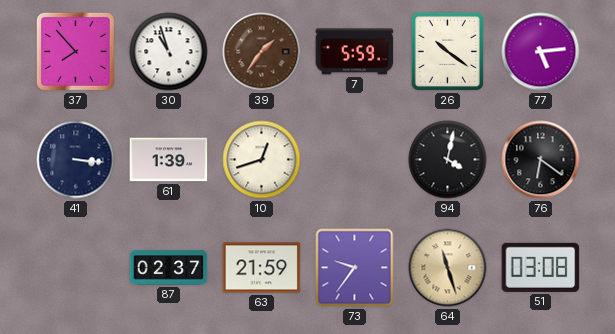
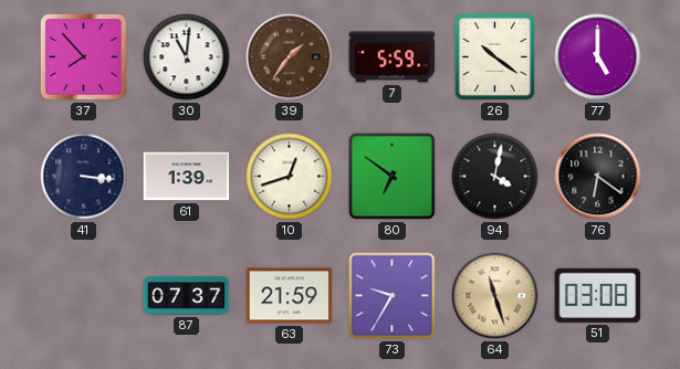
30: 10:57 -> 11:01
77: 5:14 -> 5:00
80: none -> 6:51
87: 02:37 -> 07:37
73: 9:36 -> 9:35
